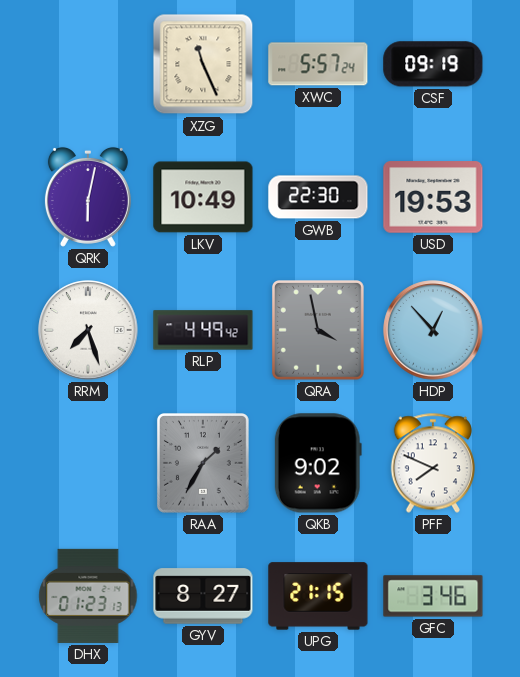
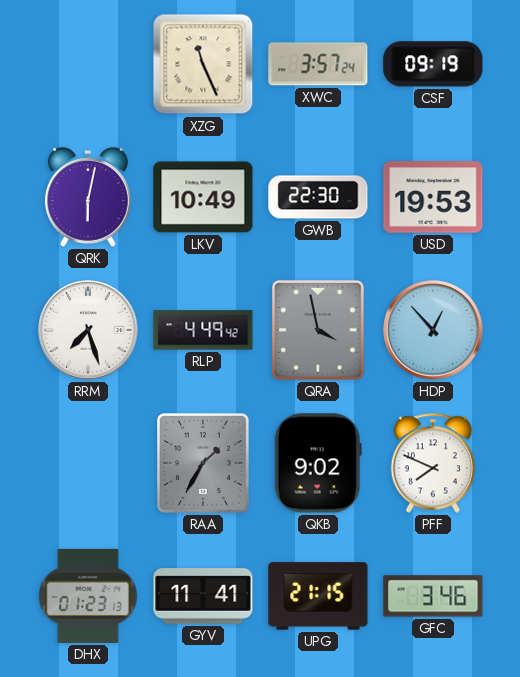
XWC: 5:57 -> 3:57
GYV: 8:27 -> 11:41
